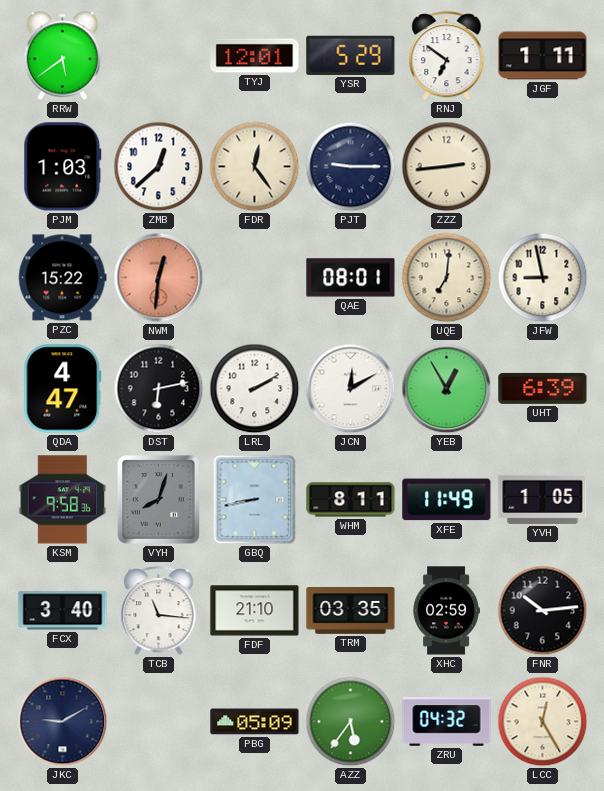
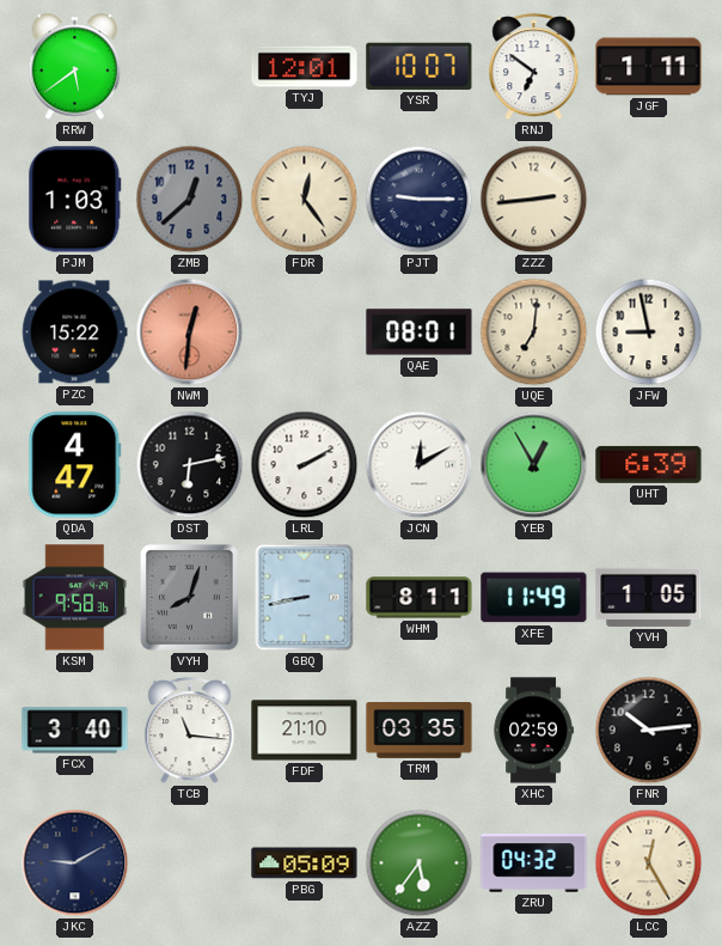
YSR: 5:29 -> 10:07
ZMB dial: white -> grey
